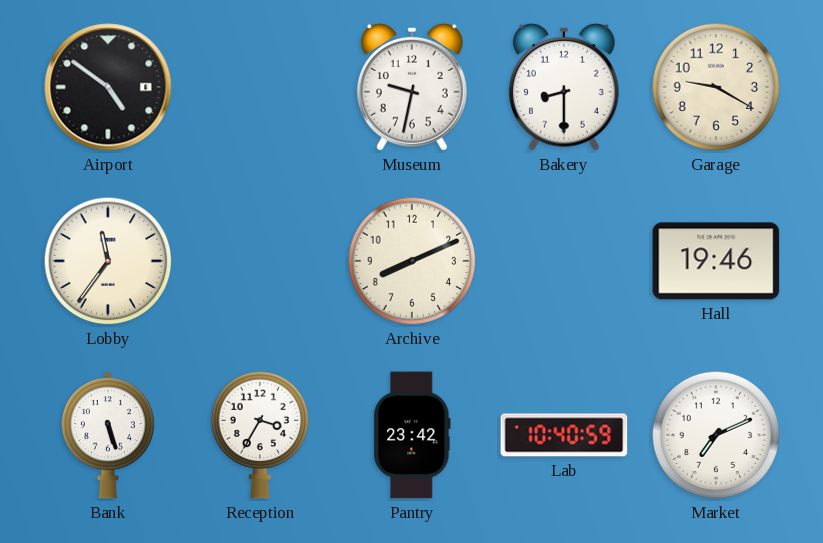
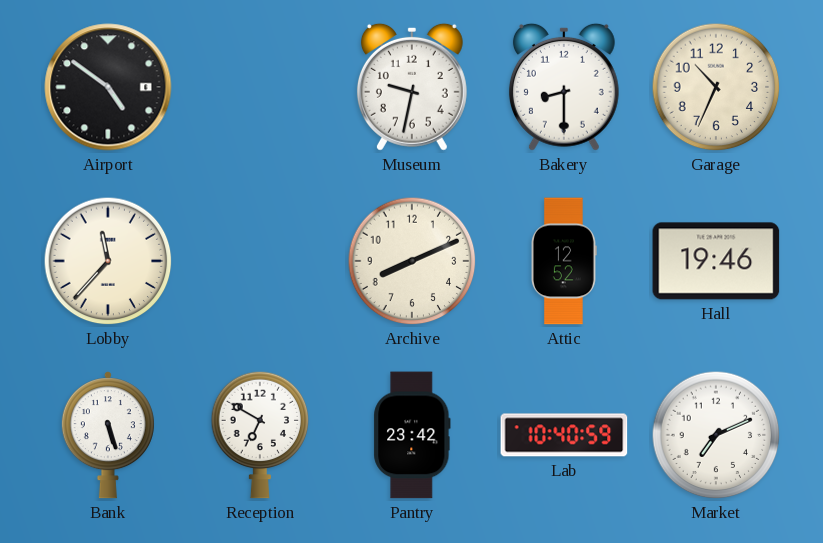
Garage: 9:20 -> 10:34
Lobby: 11:36 -> 11:37
Attic: none -> 12:52
Reception: 3:35 -> 6:50
